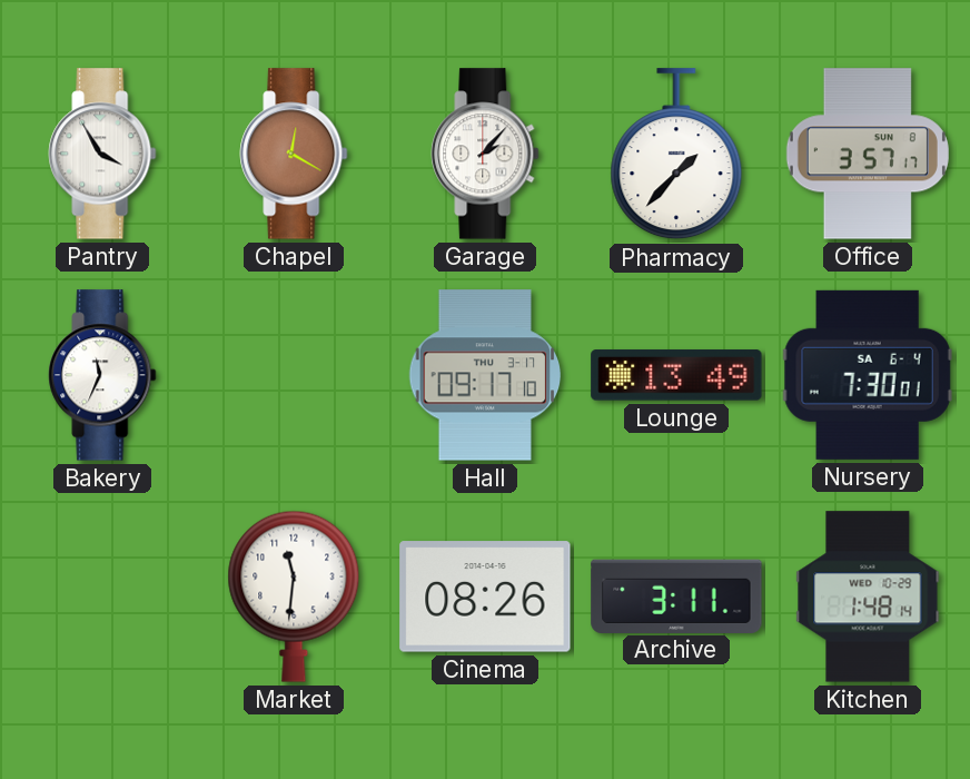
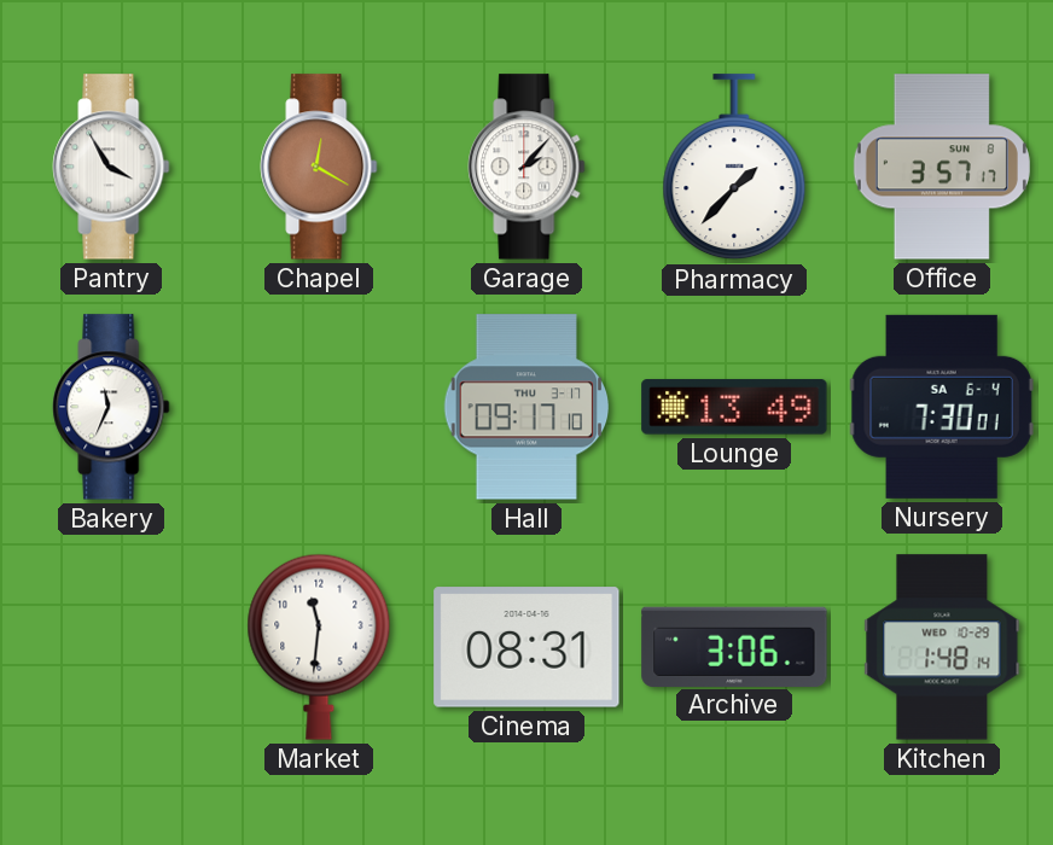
Cinema: 08:26 -> 08:31
Archive: 3:11 -> 3:06
